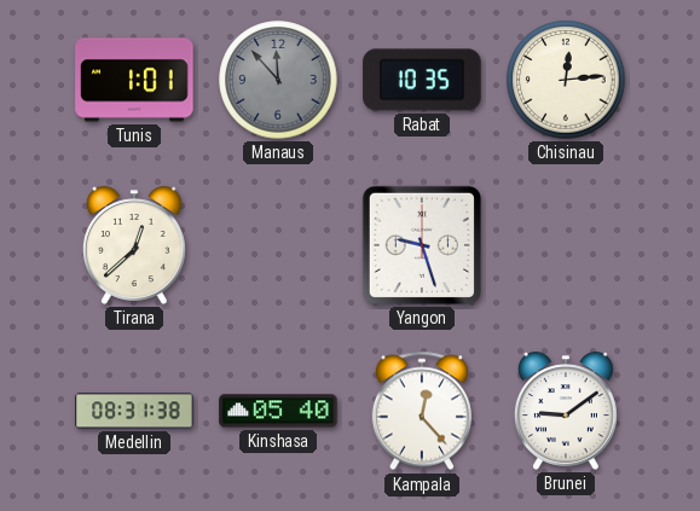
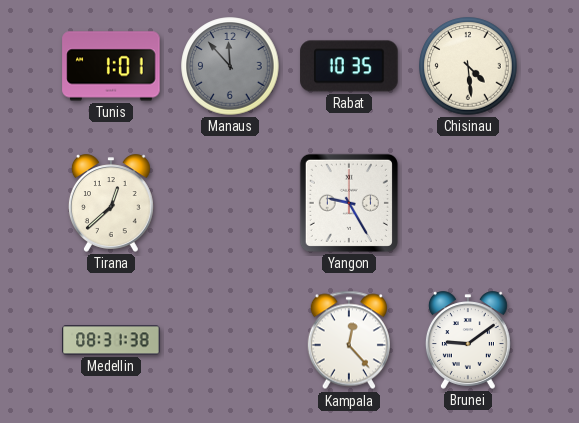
Chisinau: 12:14 -> 4:29
Yangon: 9:27 -> 9:25
Kinshasa: 05:40 -> none
